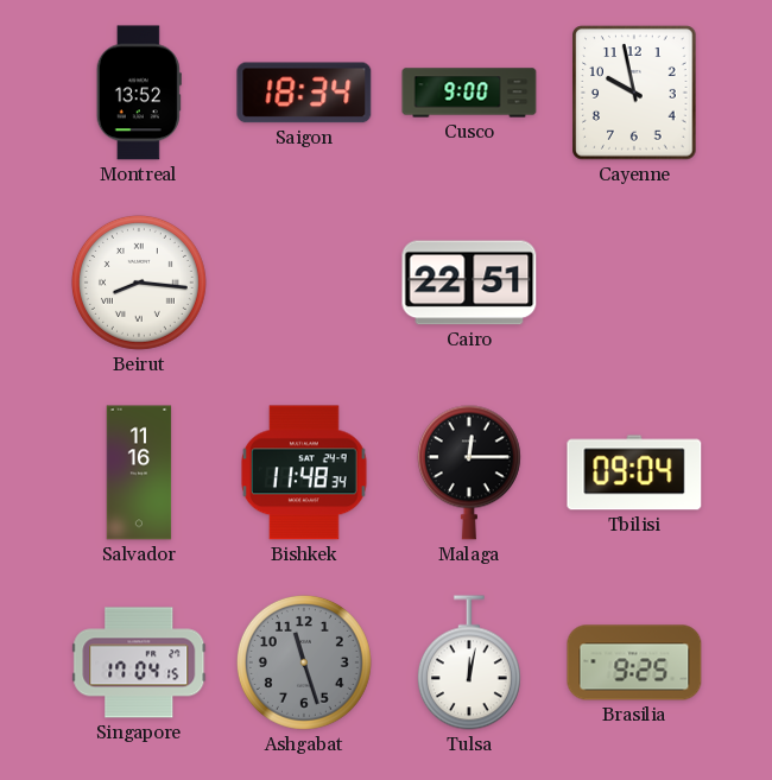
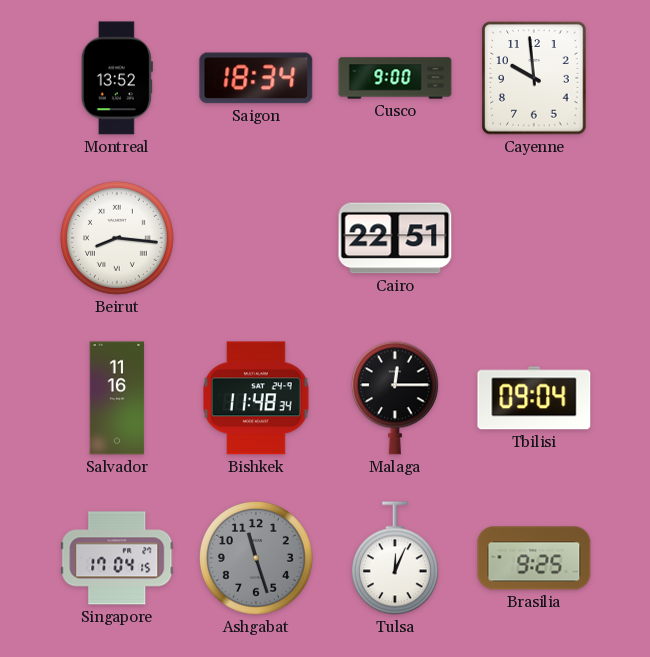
Cayenne: 9:58 -> 9:59
Tulsa: 12:02 -> 12:04
